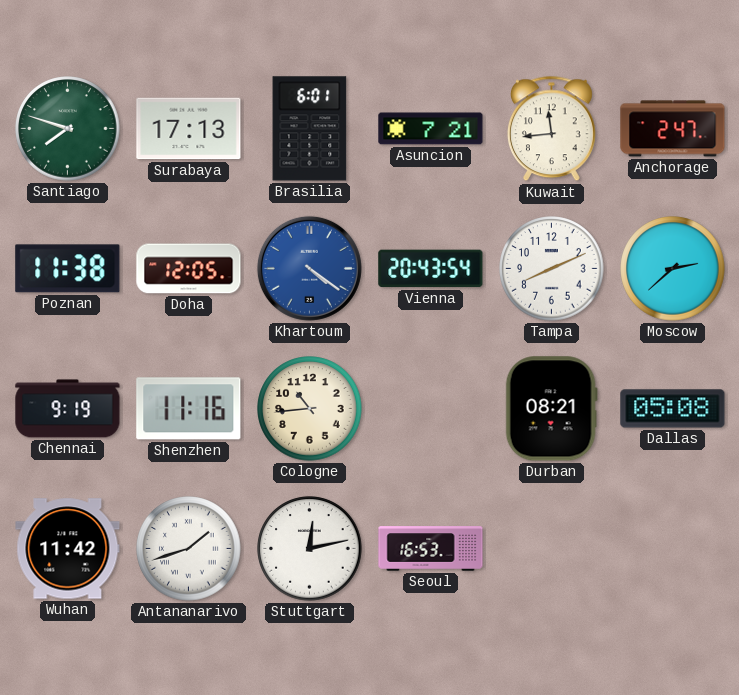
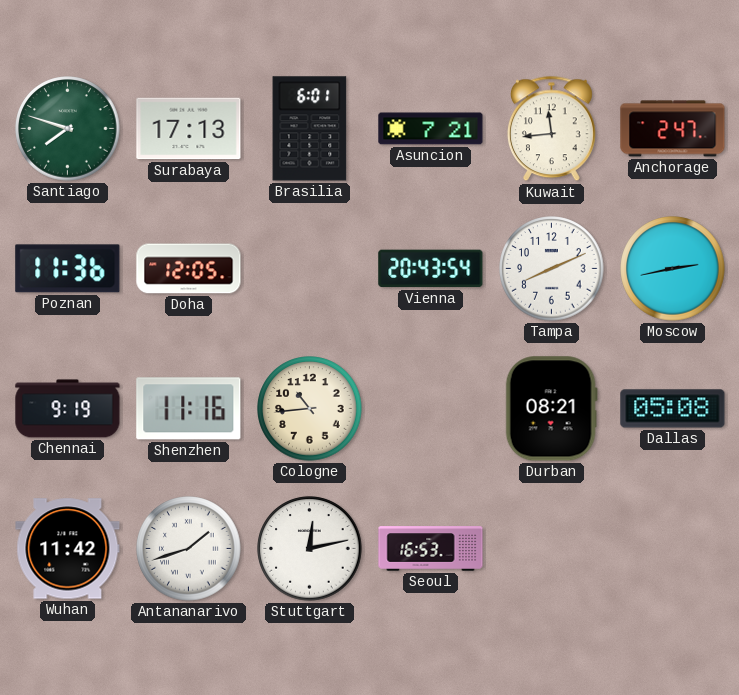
Poznan: 11:38 -> 11:36
Khartoum: 4:21 -> none
Moscow: 2:38 -> 2:43
